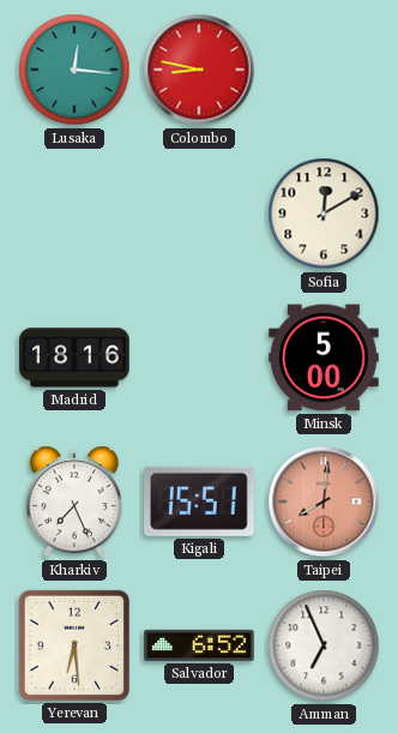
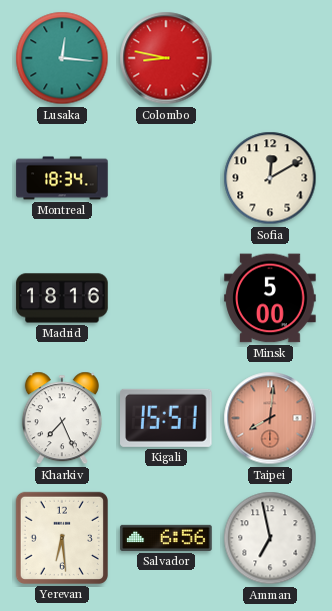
Montreal: none -> 18:34
Salvador: 6:52 -> 6:56
Amman: 6:56 -> 6:58
